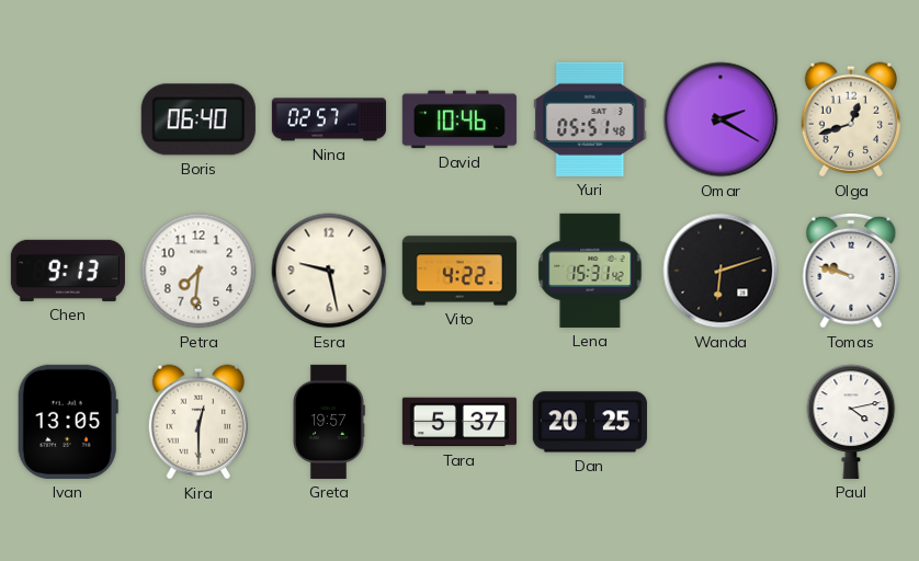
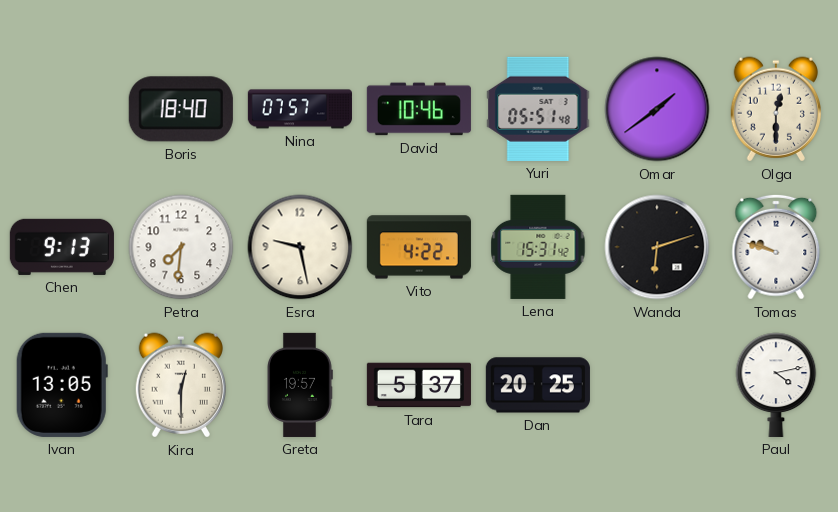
Boris: 06:40 -> 18:40
Nina: 02:57 -> 07:57
Omar: 2:20 -> 1:39
Olga: 12:42 -> 12:30
